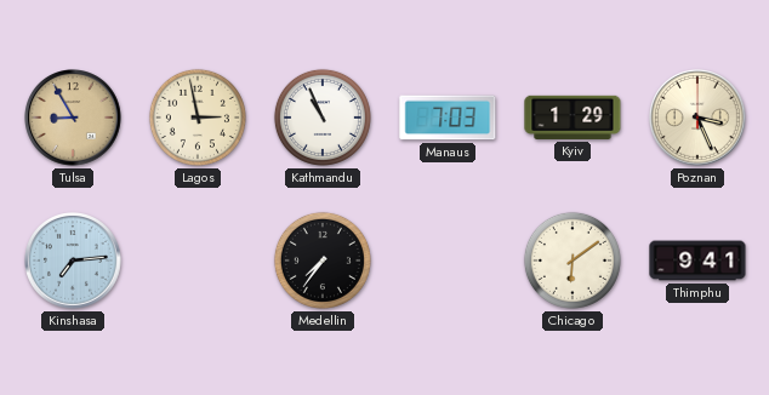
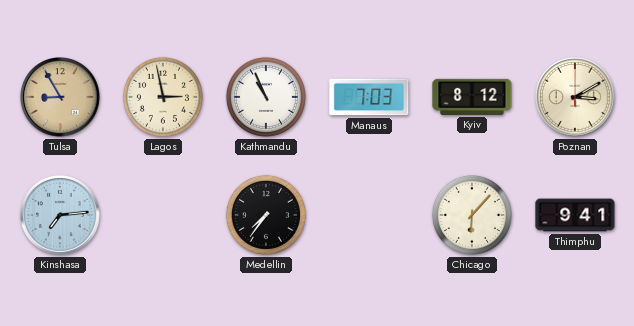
Kyiv: 1:29 -> 8:12
Poznan: 3:26 -> 3:10
Chicago: 6:09 -> 6:07
